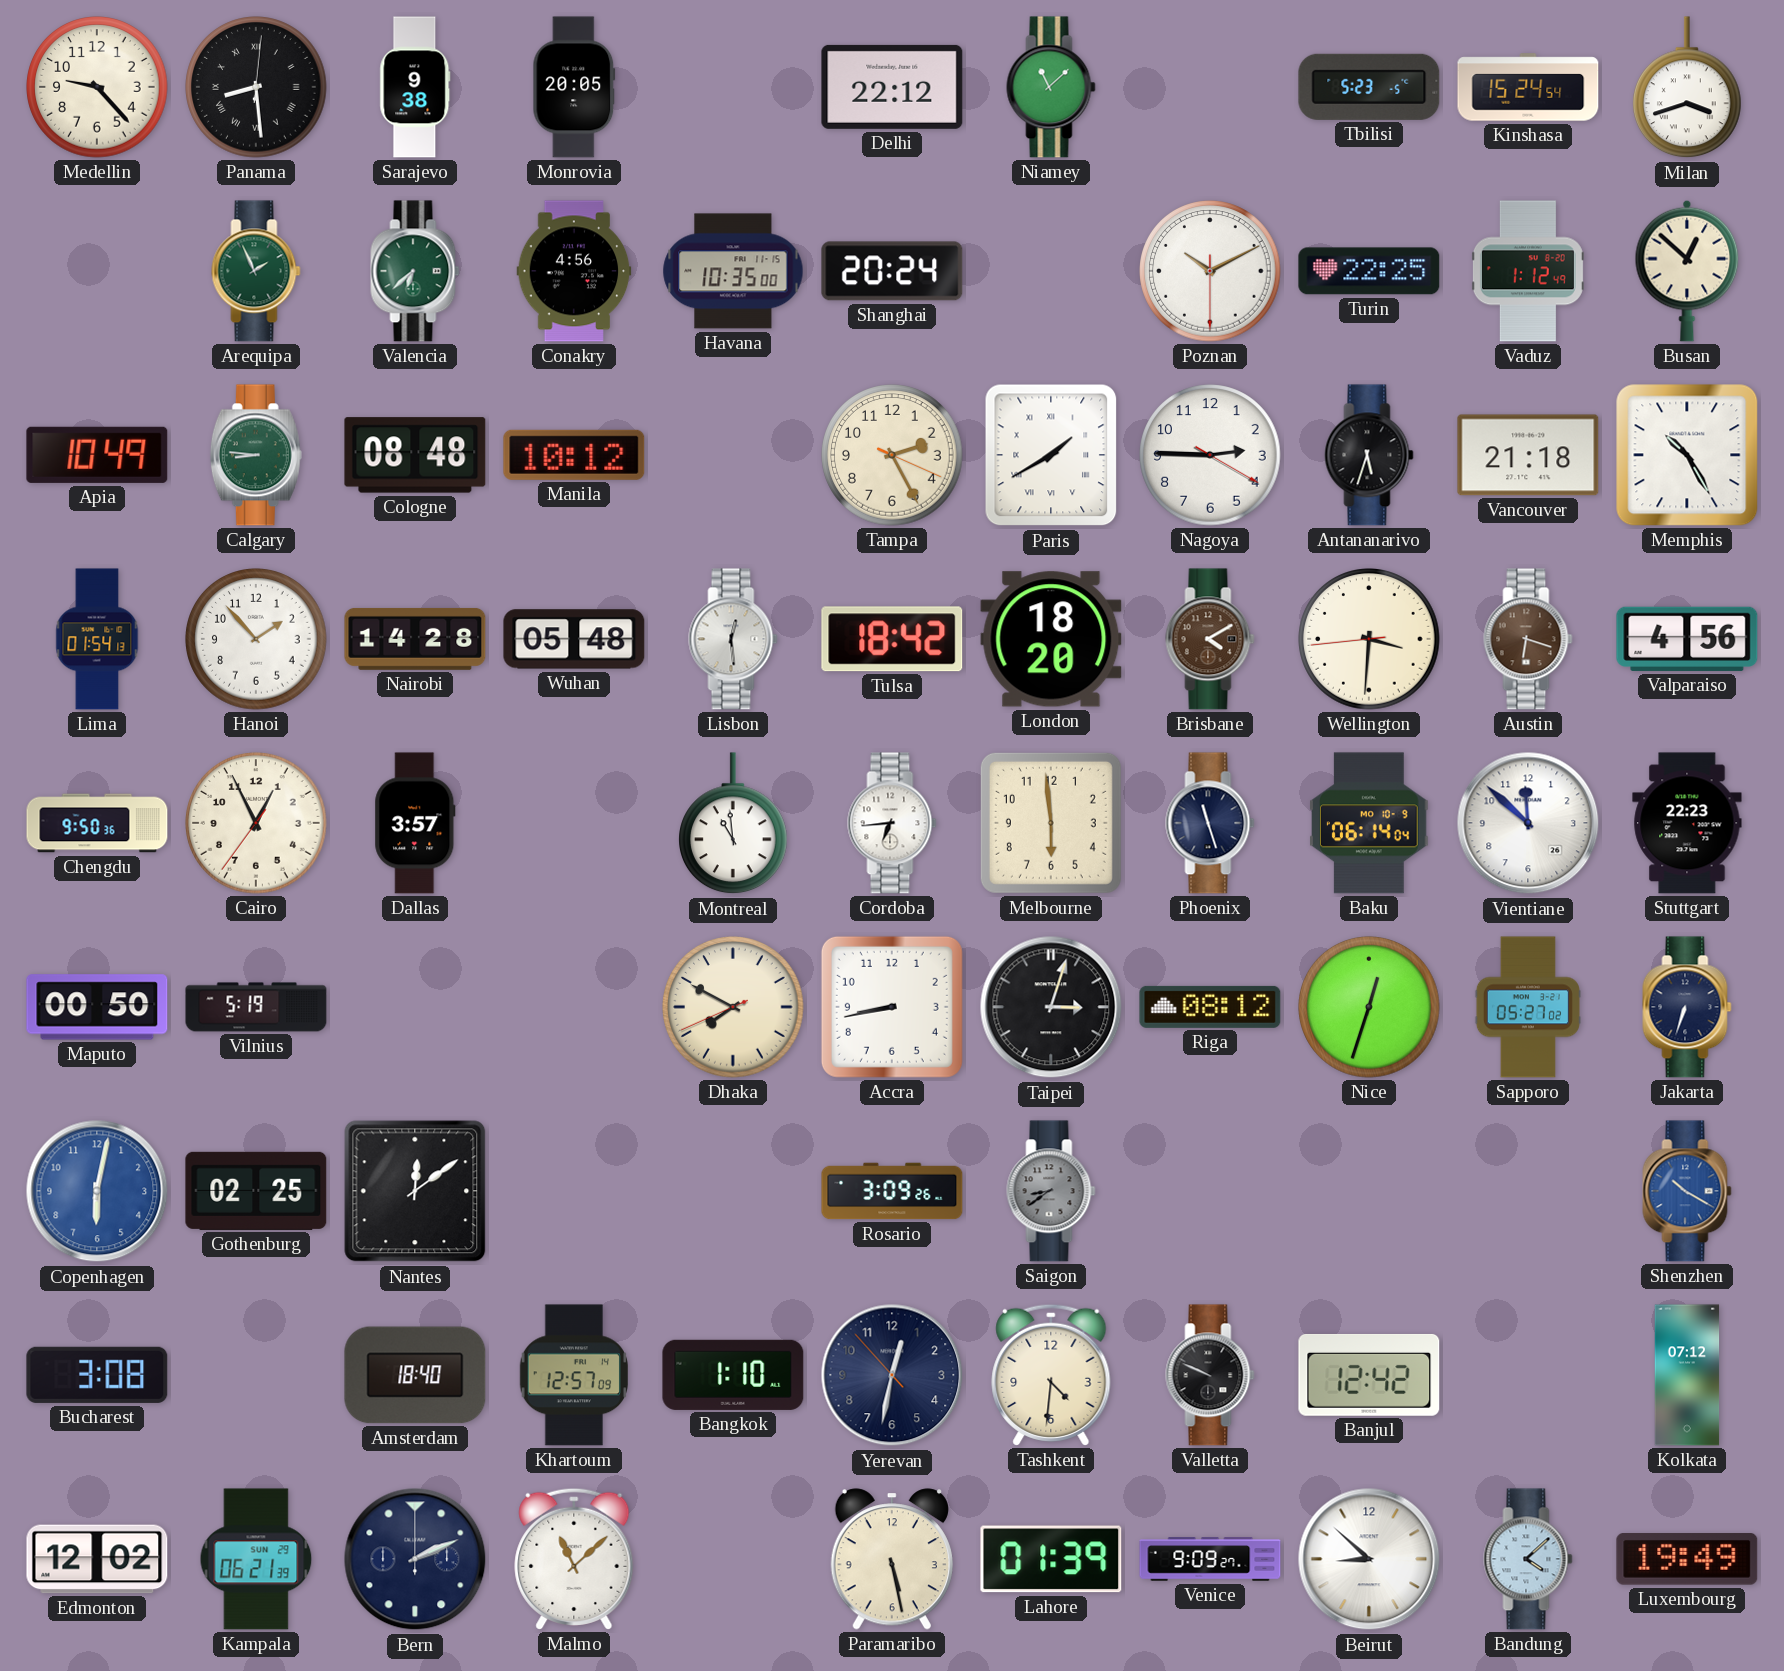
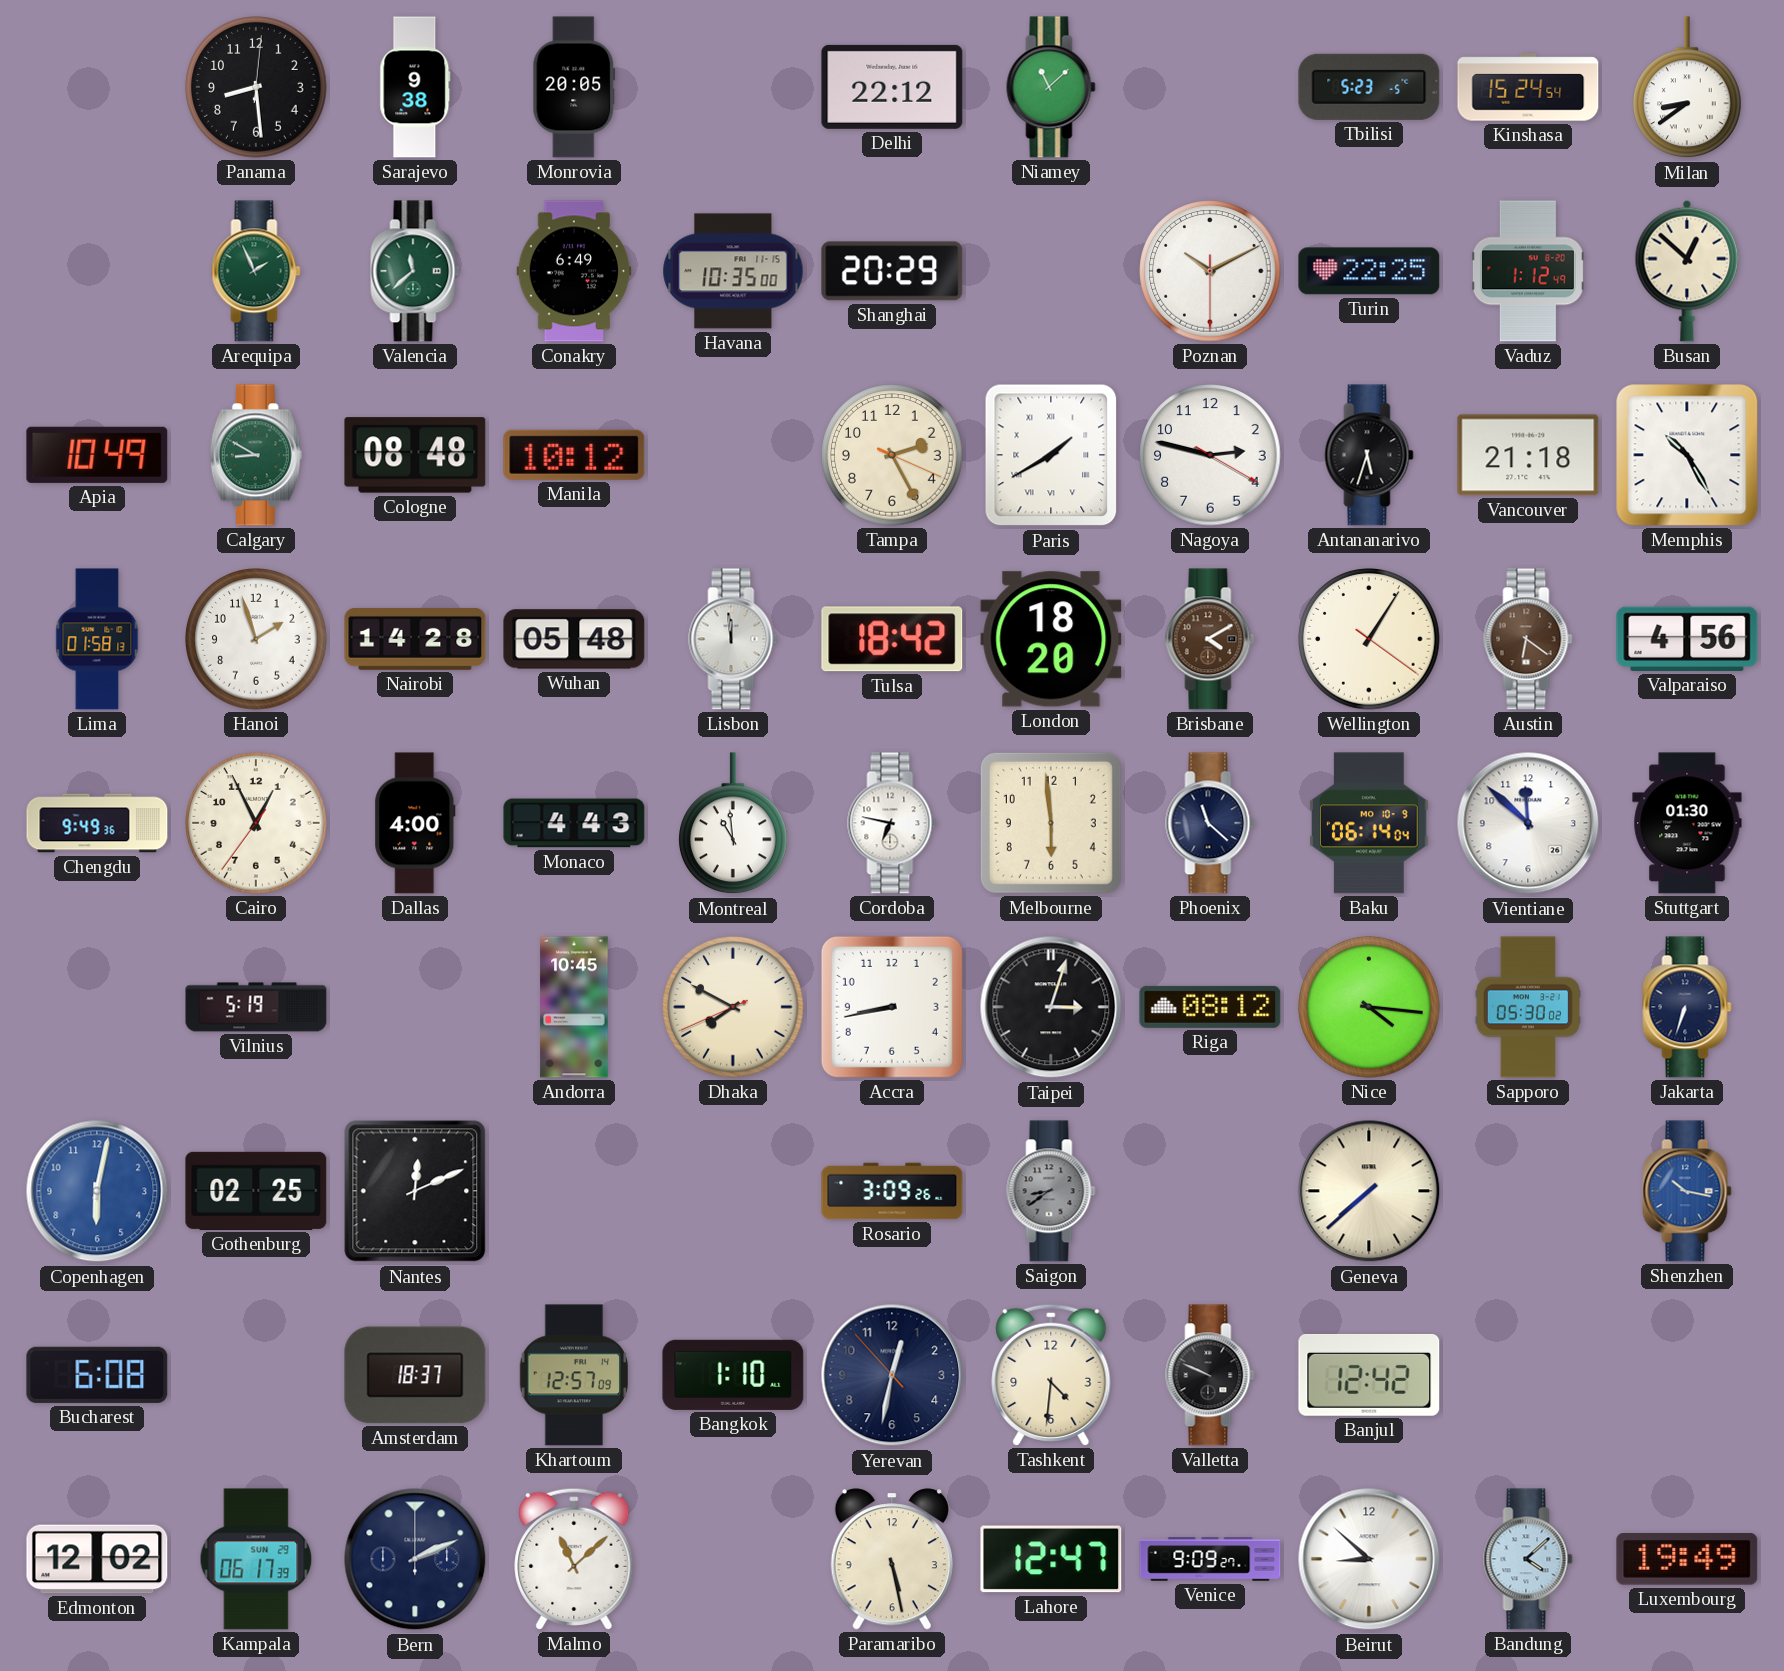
Medellin: 9:23 -> none
Panama numerals: Roman -> Arabic
Milan: 3:42 -> 8:39
Valencia: 6:38 -> 11:38
Conakry: 4:56 -> 6:49
Shanghai: 20:24 -> 20:29
Calgary: 8:46 -> 8:50
Nagoya: 2:45 -> 2:47
Lima: 01:54 -> 01:58
Hanoi: 1:53 -> 1:57
Lisbon: 12:29 -> 11:59
Wellington: 3:30 -> 1:05
Austin: 6:18 -> 6:21
Chengdu: 9:50 -> 9:49
Dallas: 3:57 -> 4:00
Monaco: none -> 4:43
Cordoba: 6:44 -> 6:47
Phoenix: 11:27 -> 11:22
Stuttgart: 22:23 -> 01:30
Maputo: 00:50 -> none
Andorra: none -> 10:45
Nice: 12:33 -> 4:16
Sapporo: 05:27 -> 05:30
Nantes: 12:09 -> 12:11
Geneva: none -> 7:38
Shenzhen: 10:20 -> 10:17
Bucharest: 3:08 -> 6:08
Amsterdam: 18:40 -> 18:37
Kolkata: 07:12 -> none
Kampala: 06:21 -> 06:17
Lahore: 01:39 -> 12:47
